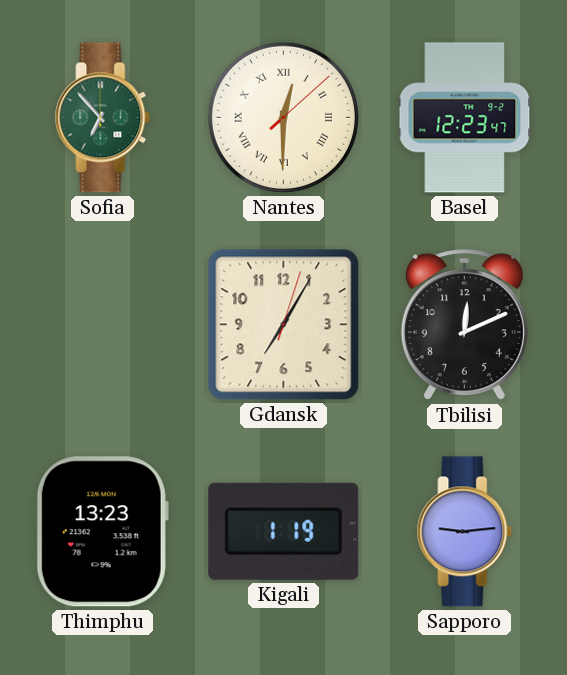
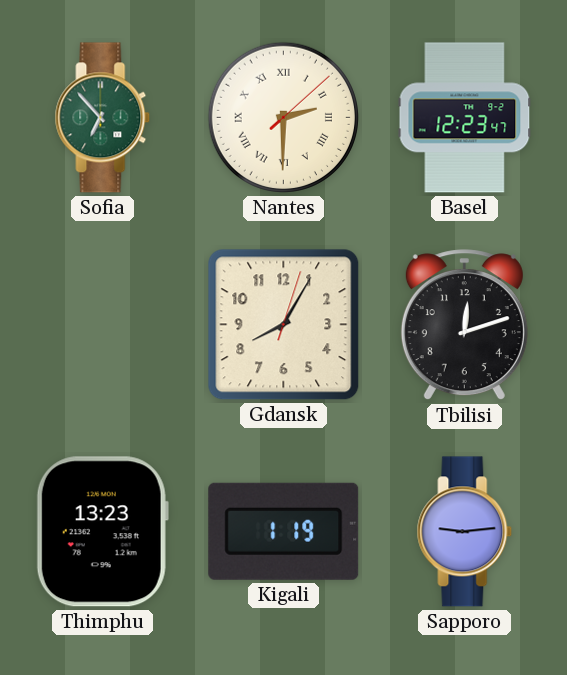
Nantes: 12:30 -> 2:30
Gdansk: 7:05 -> 8:05
Tbilisi: 12:11 -> 12:12
